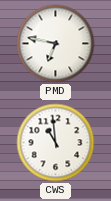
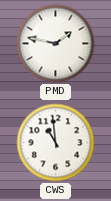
PMD: 6:47 -> 1:47
